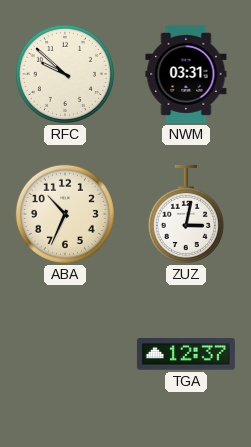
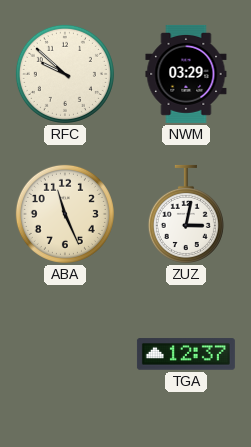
NWM: 03:31 -> 03:29
ABA: 10:34 -> 11:26
